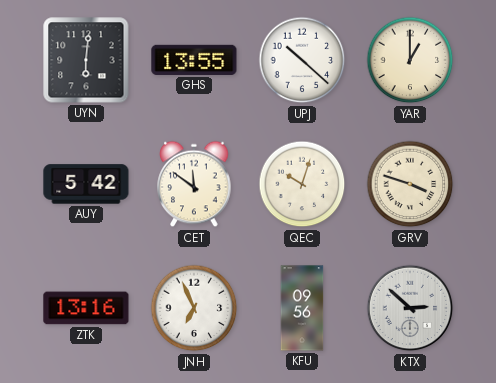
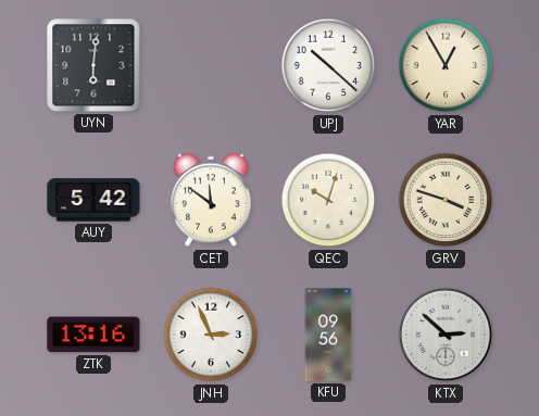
GHS: 13:55 -> none
YAR: 1:00 -> 12:55
JNH: 6:56 -> 2:56
